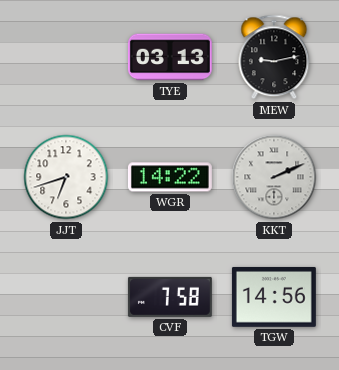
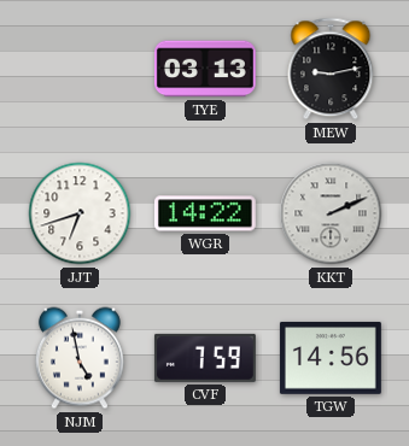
NJM: none -> 4:58
CVF: 7:58 -> 7:59
